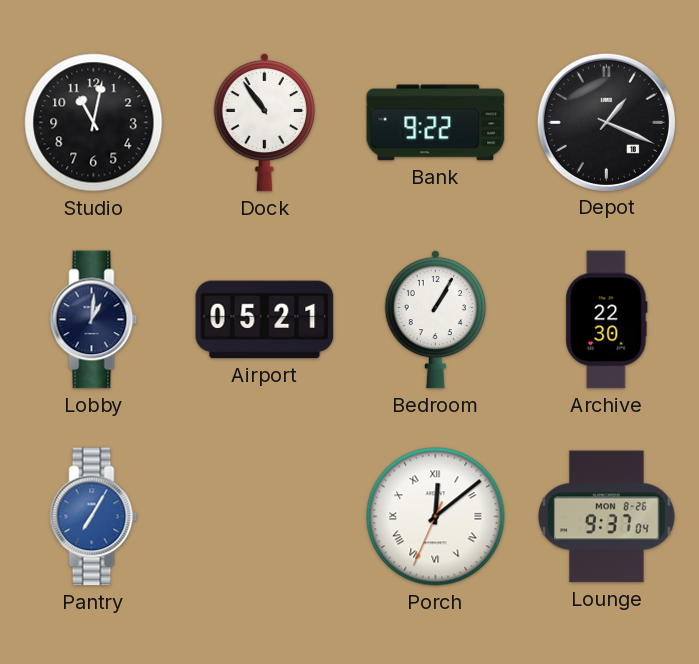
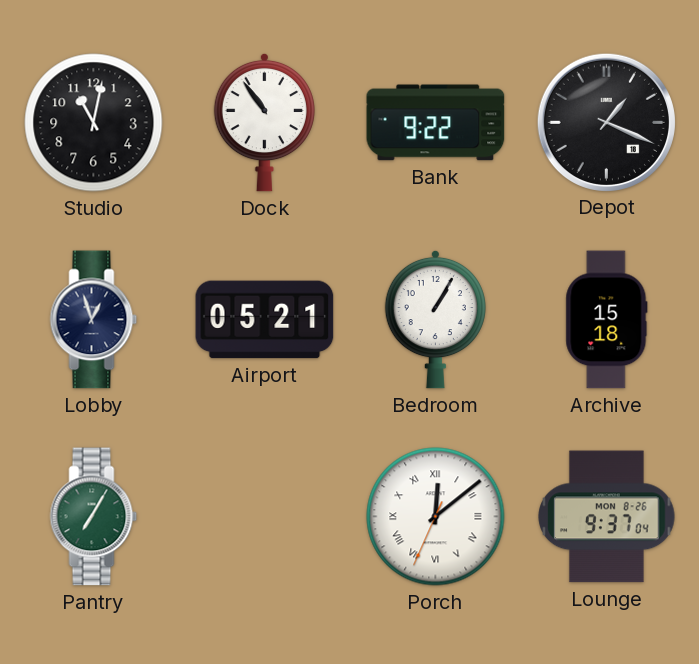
Lobby: 1:01 -> 12:57
Archive: 22:30 -> 15:18
Pantry dial: blue -> green
